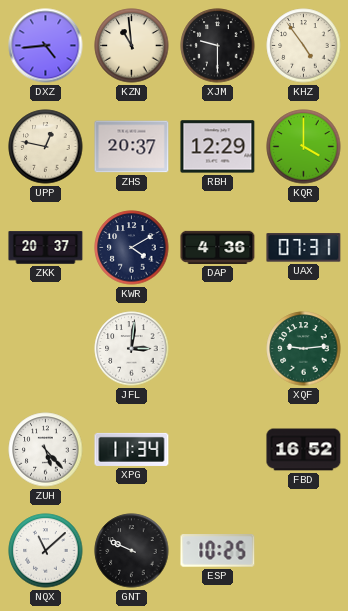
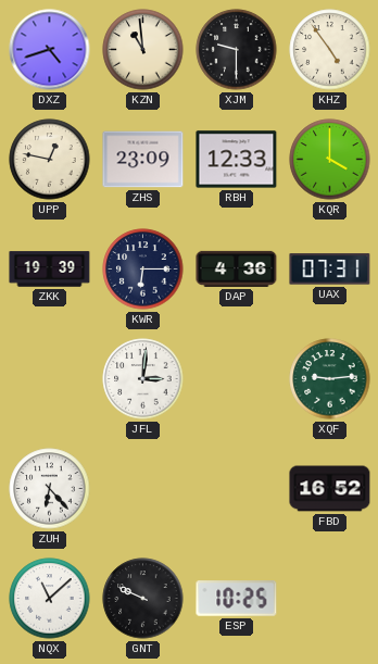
DXZ: 4:44 -> 4:42
ZHS: 20:37 -> 23:09
RBH: 12:29 -> 12:33
ZKK: 20:37 -> 19:39
KWR: 4:10 -> 6:15
ZUH: 5:23 -> 6:23
XPG: 11:34 -> none
